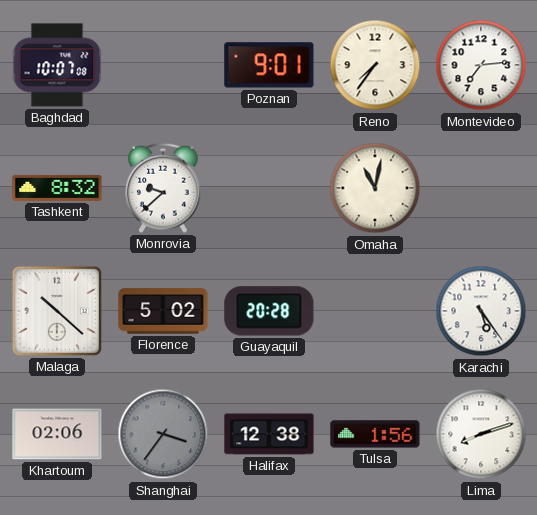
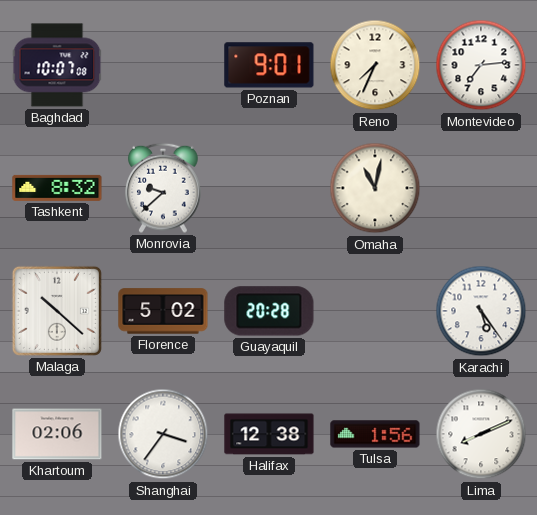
Reno: 7:36 -> 7:34
Shanghai dial: grey -> white
Lima: 8:12 -> 8:11
